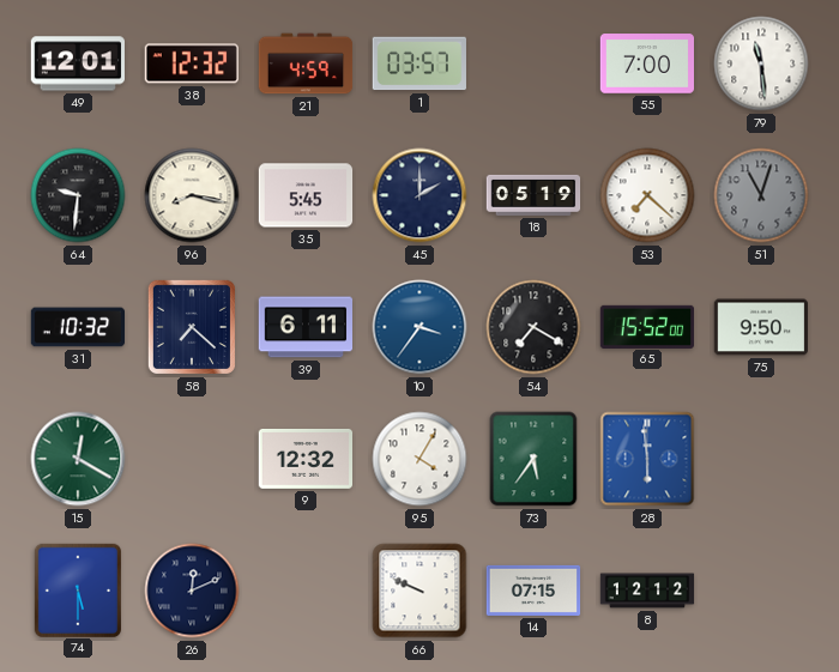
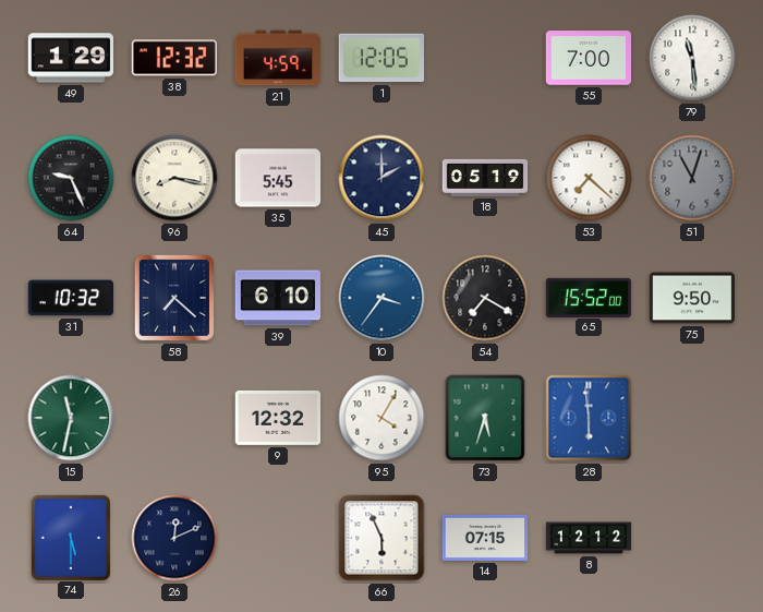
49: 12:01 -> 1:29
1: 03:57 -> 12:05
64: 9:31 -> 9:26
39: 6:11 -> 6:10
15: 12:20 -> 11:32
73: 5:36 -> 5:33
66: 9:49 -> 5:56
